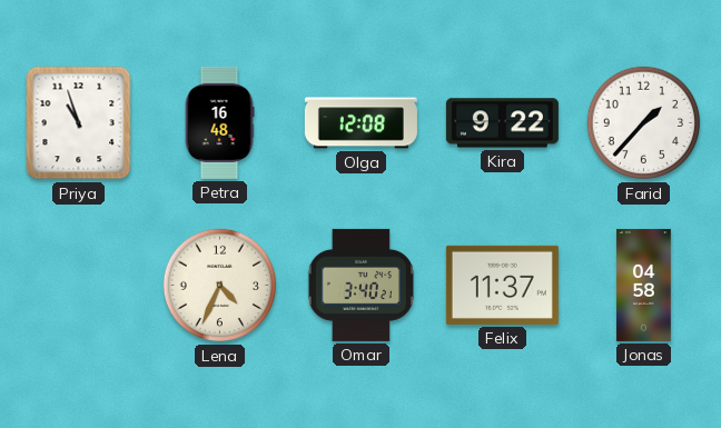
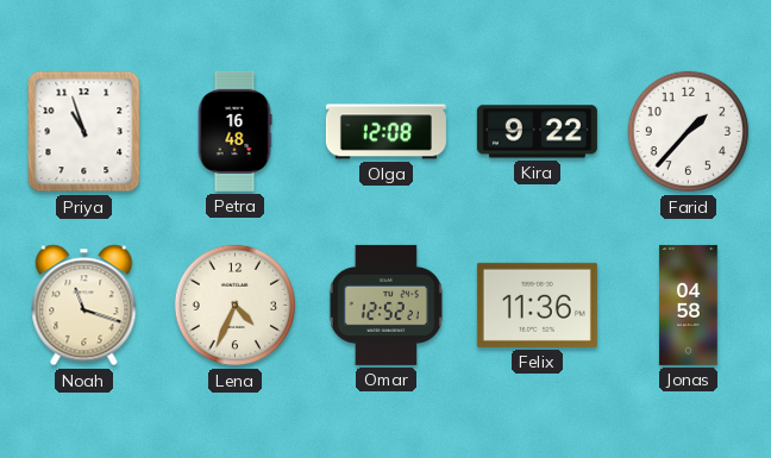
Noah: none -> 11:18
Omar: 3:40 -> 12:52
Felix: 11:37 -> 11:36
